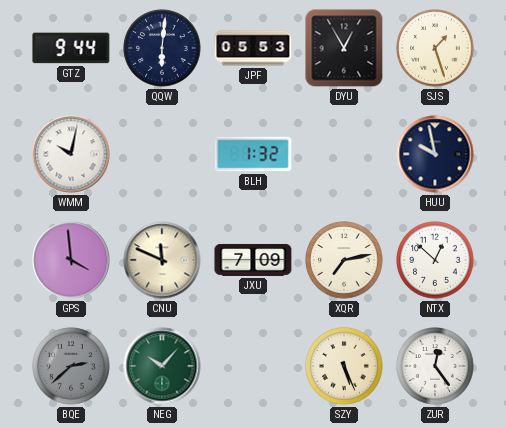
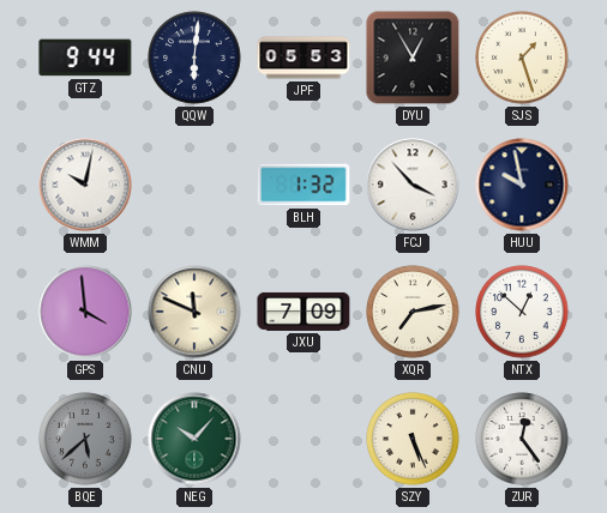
FCJ: none -> 3:53
BQE: 2:38 -> 5:38
